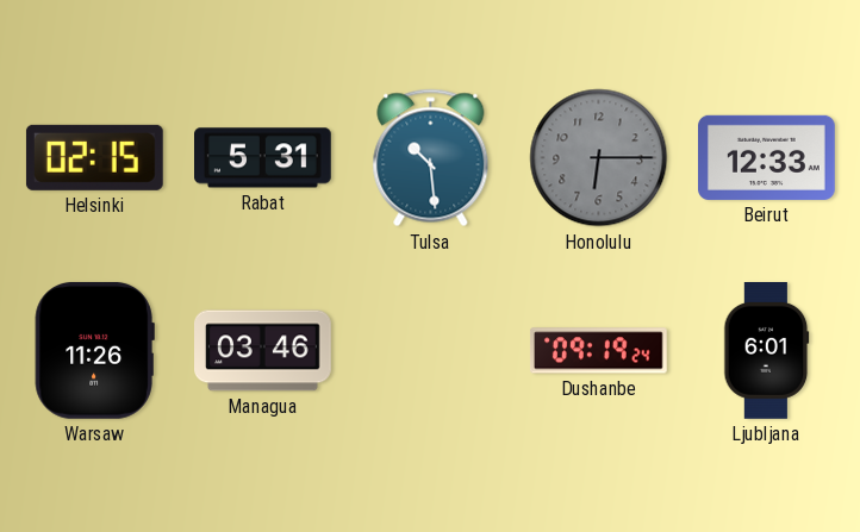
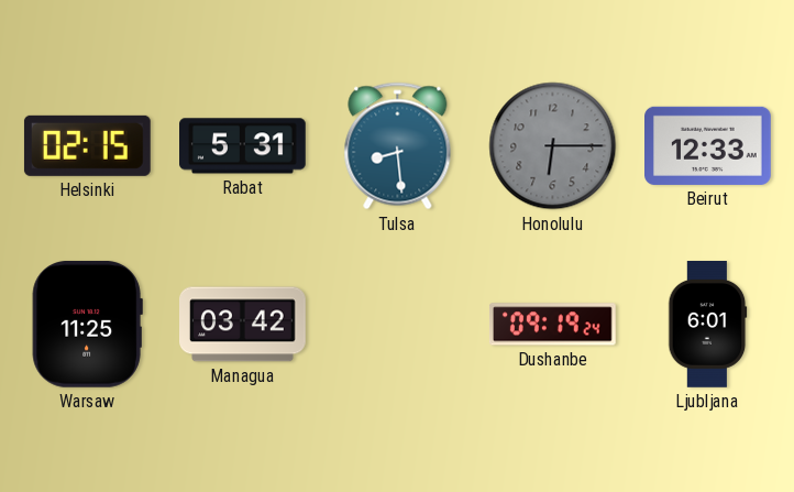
Tulsa: 10:29 -> 8:29
Warsaw: 11:26 -> 11:25
Managua: 03:46 -> 03:42
